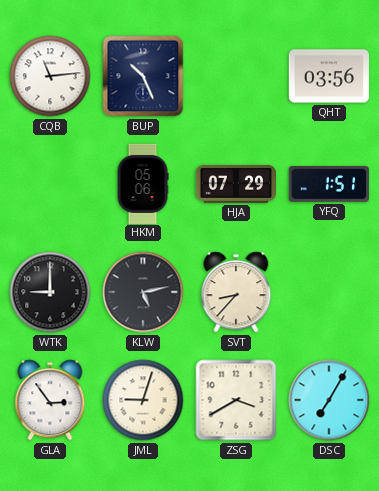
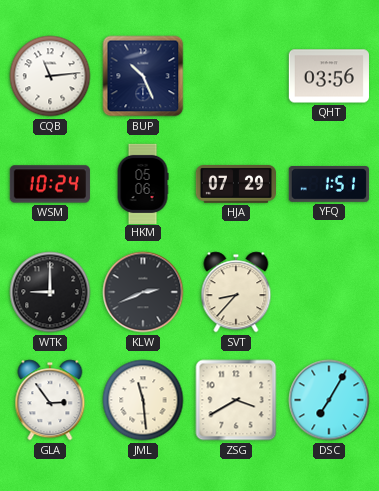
WSM: none -> 10:24
KLW: 5:13 -> 2:41
JML: 9:03 -> 11:29
